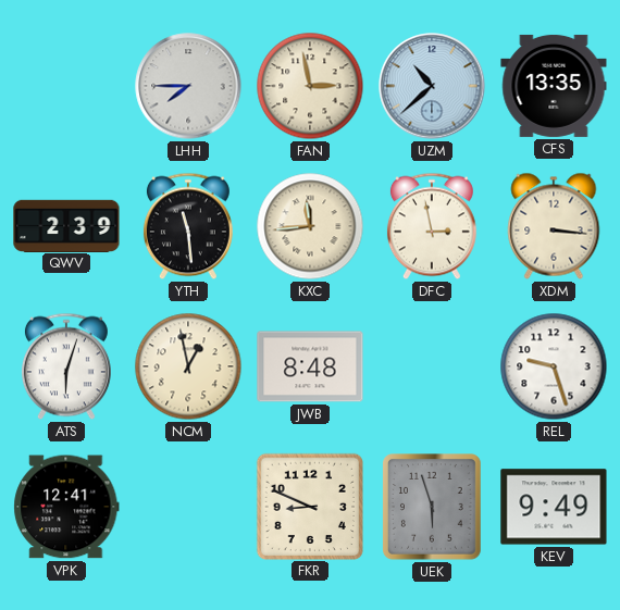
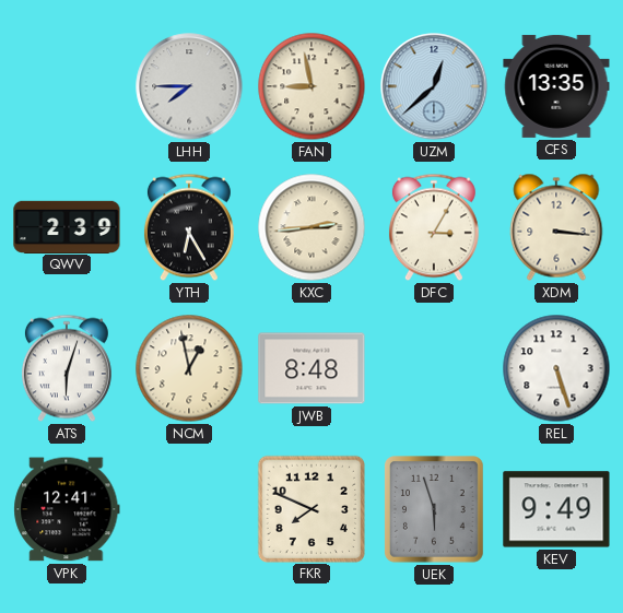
FAN: 2:58 -> 8:58
UZM: 10:38 -> 12:38
YTH: 11:29 -> 6:25
KXC: 11:44 -> 2:44
DFC: 2:58 -> 3:05
REL: 9:27 -> 5:27
FKR: 8:49 -> 7:49
